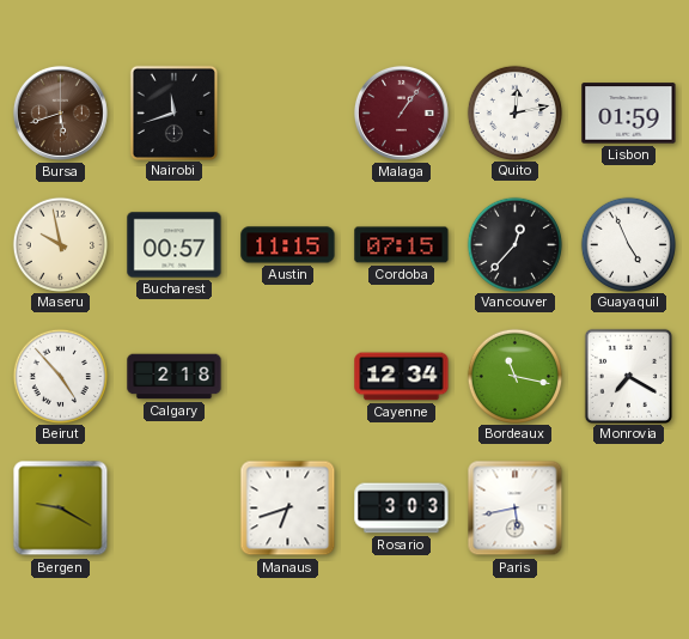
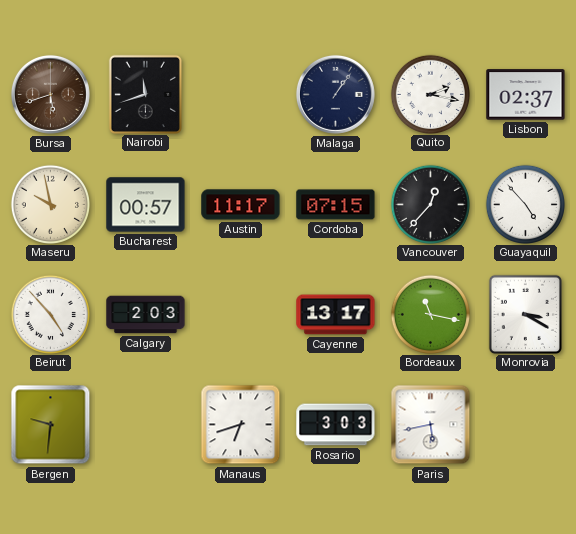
Malaga dial: burgundy -> navy
Quito: 12:13 -> 2:17
Lisbon: 01:59 -> 02:37
Austin: 11:15 -> 11:17
Guayaquil: 4:56 -> 4:53
Calgary: 2:18 -> 2:03
Cayenne: 12:34 -> 13:17
Monrovia: 7:20 -> 3:20
Bergen: 9:20 -> 9:31
